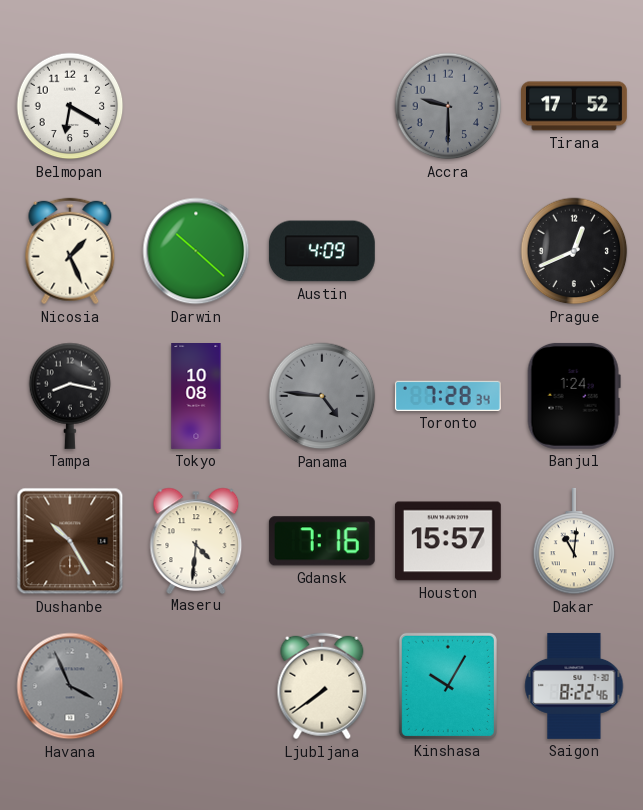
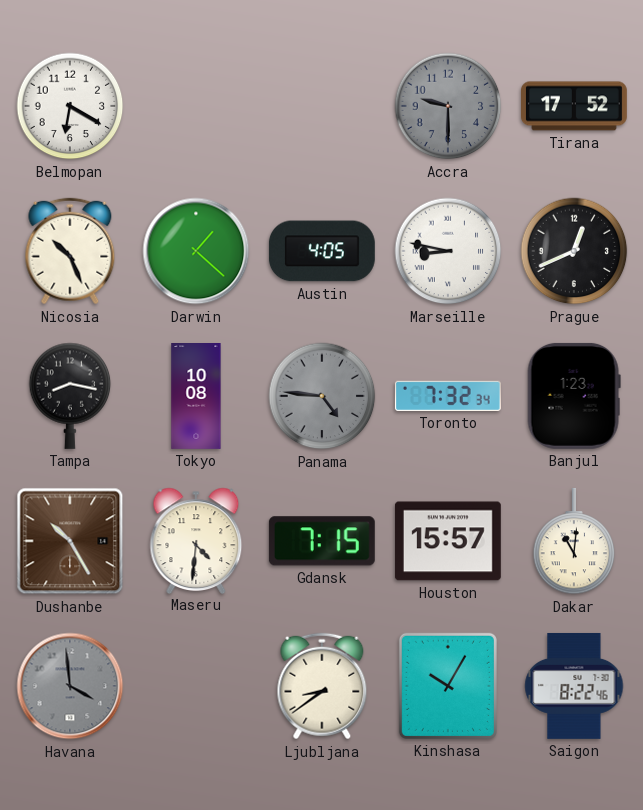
Nicosia: 1:26 -> 10:26
Darwin: 10:22 -> 1:22
Austin: 4:09 -> 4:05
Marseille: none -> 8:47
Toronto: 7:28 -> 7:32
Banjul: 1:24 -> 1:23
Gdansk: 7:16 -> 7:15
Havana: 3:56 -> 3:59
Ljubljana: 7:39 -> 8:39
